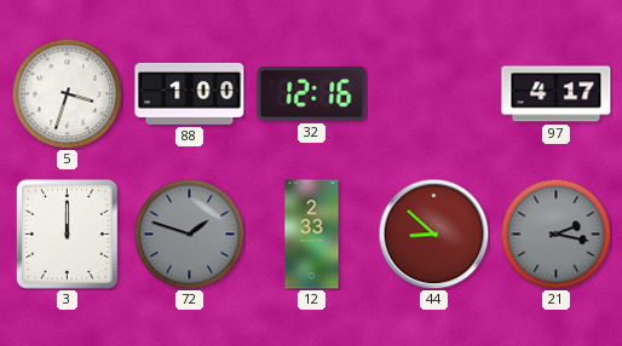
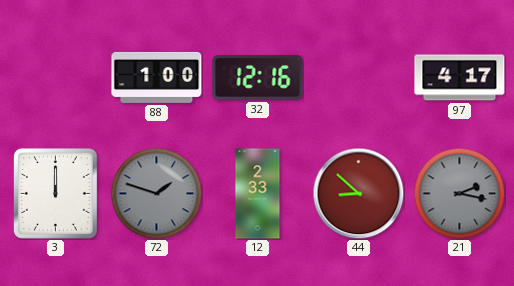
5: 3:33 -> none
